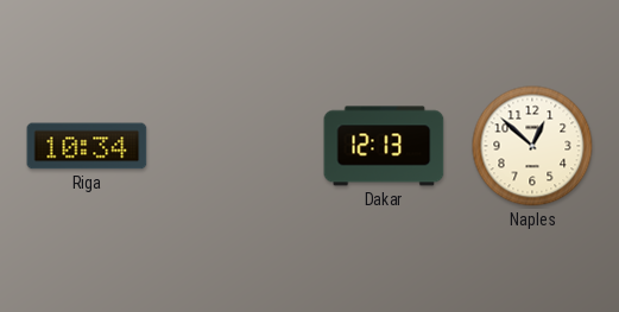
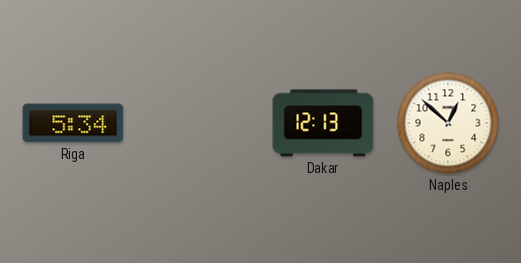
Riga: 10:34 -> 5:34
